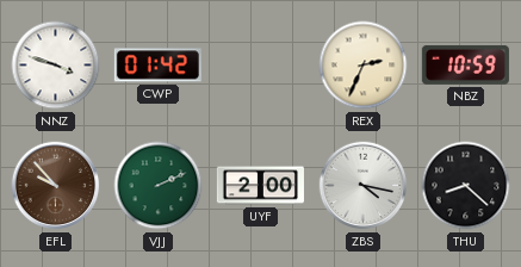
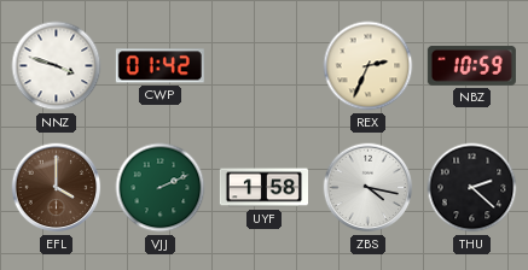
EFL: 9:53 -> 4:00
UYF: 2:00 -> 1:58
THU: 8:22 -> 2:22
